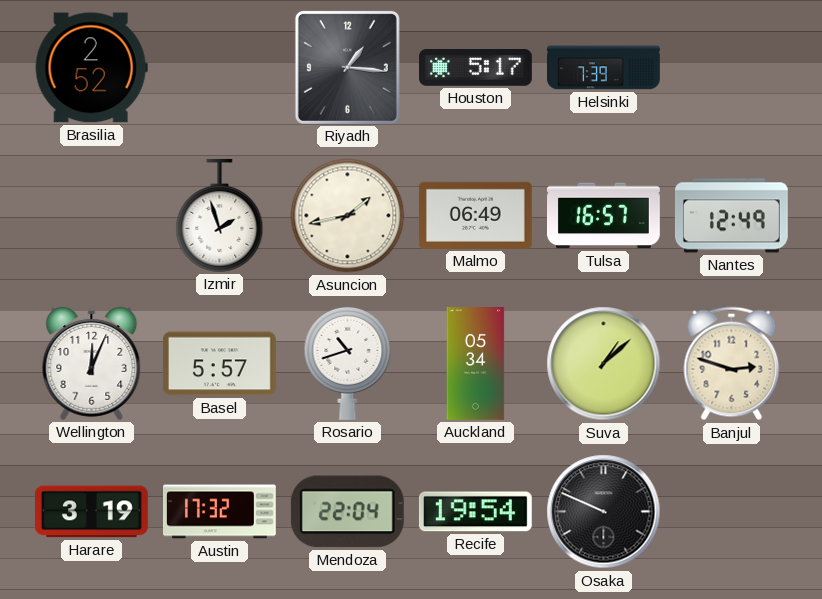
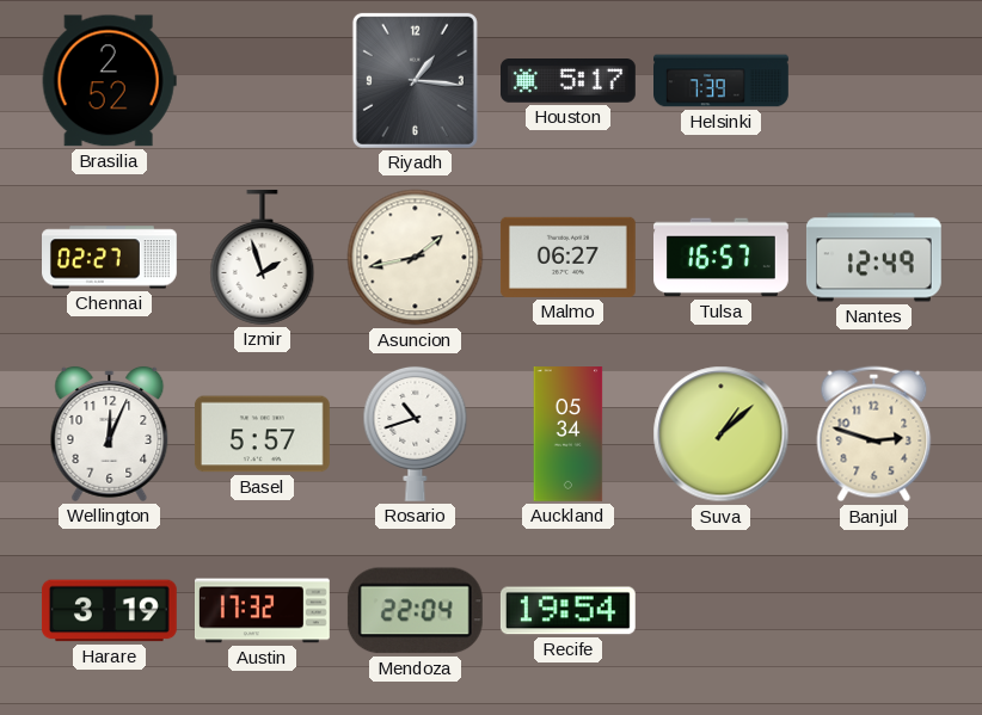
Chennai: none -> 02:27
Malmo: 06:49 -> 06:27
Osaka: 9:49 -> none
